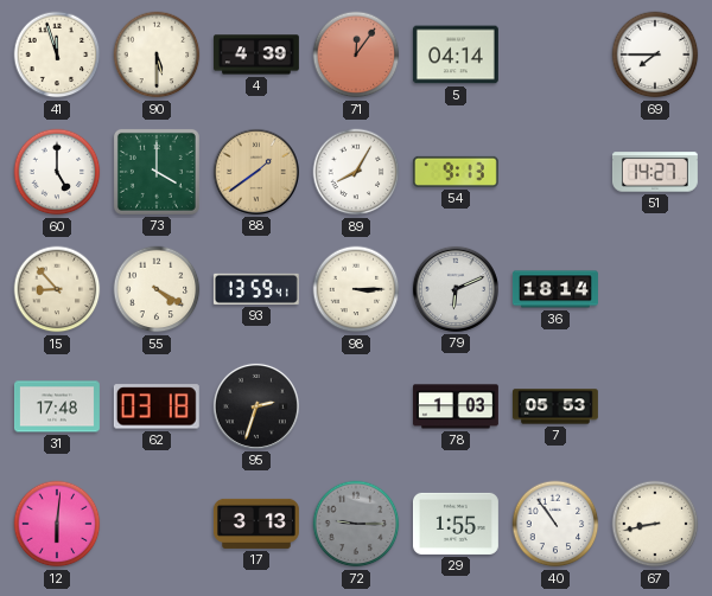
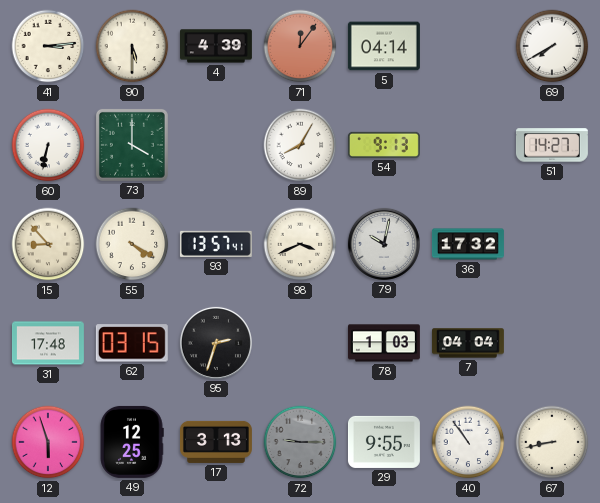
41: 11:57 -> 3:14
69: 7:45 -> 7:40
60: 5:00 -> 6:32
88: 1:39 -> none
93: 13:59 -> 13:57
98: 3:15 -> 3:41
79: 6:11 -> 10:02
36: 18:14 -> 17:32
62: 03:18 -> 03:15
7: 05:53 -> 04:04
12: 6:01 -> 5:57
49: none -> 12:25
29: 1:55 -> 9:55
